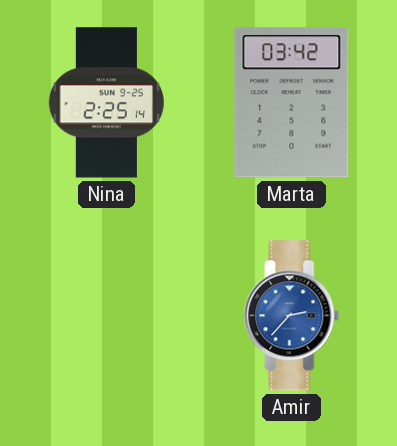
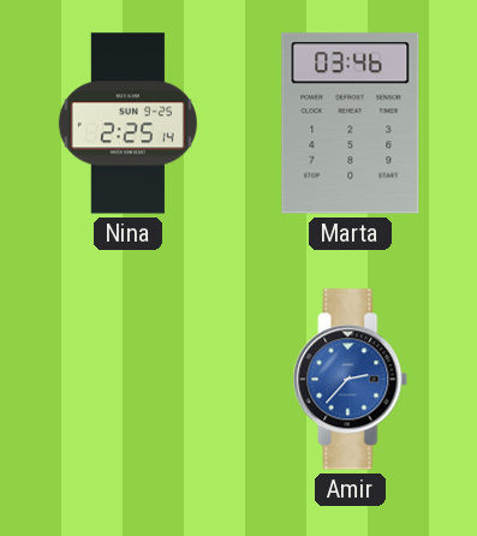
Marta: 03:42 -> 03:46
